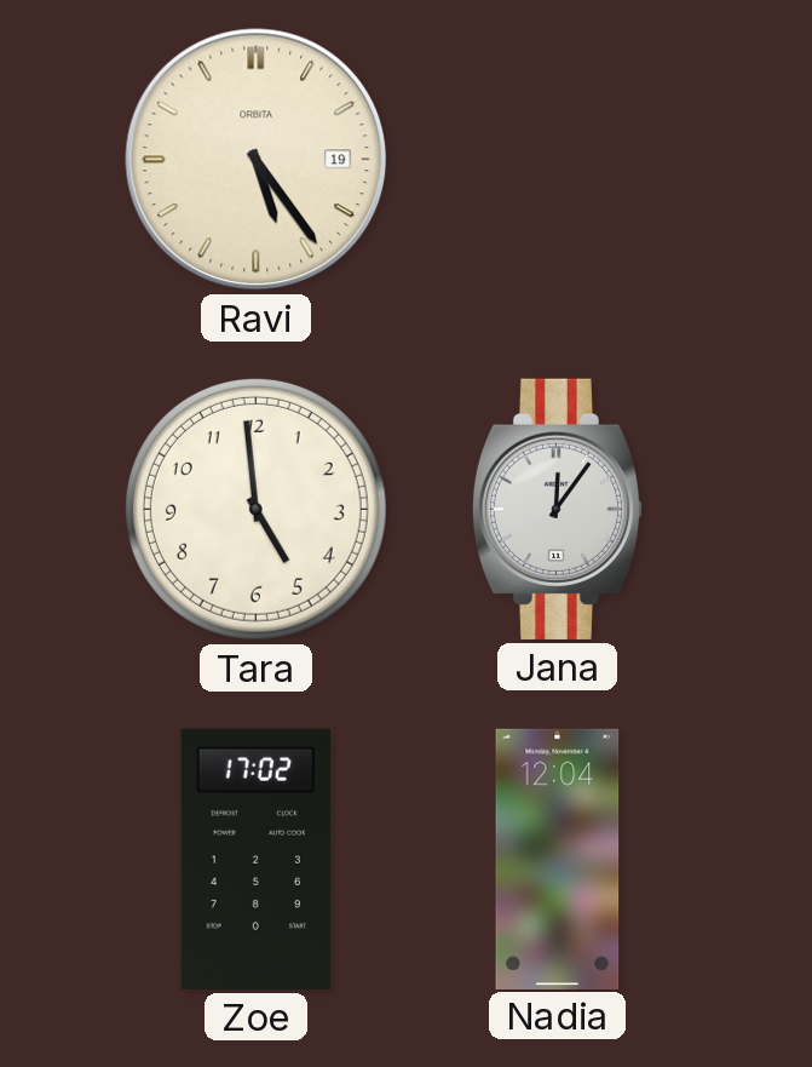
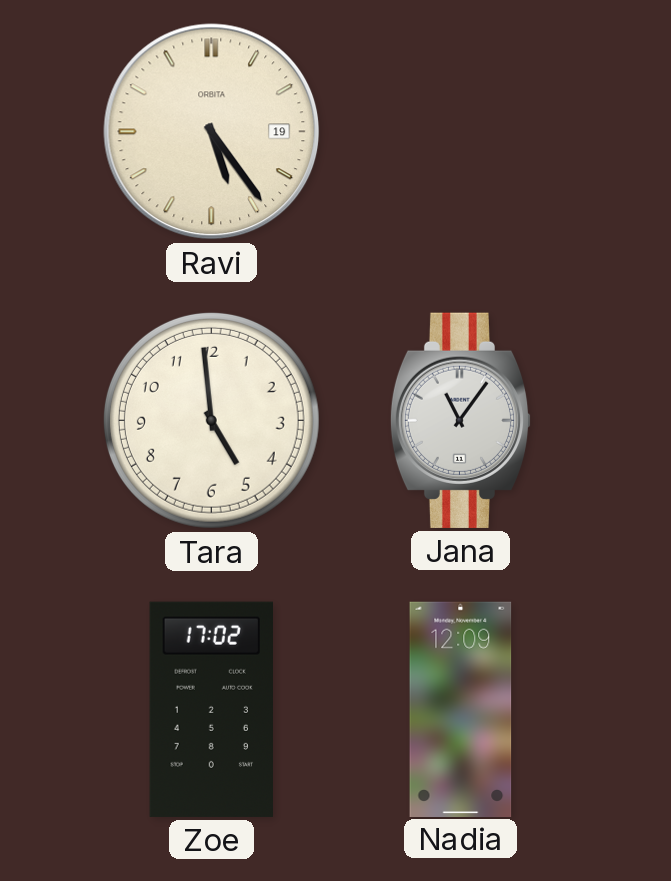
Jana: 12:06 -> 11:06
Nadia: 12:04 -> 12:09
